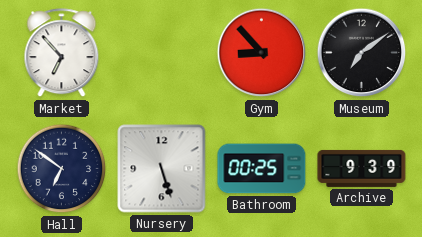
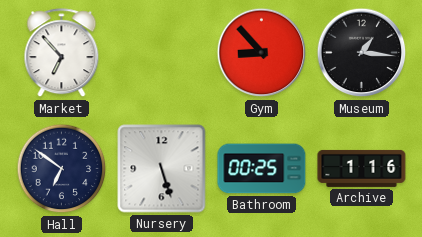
Museum: 7:09 -> 1:16
Archive: 9:39 -> 1:16
